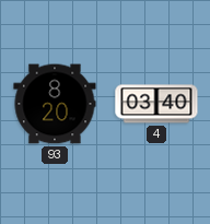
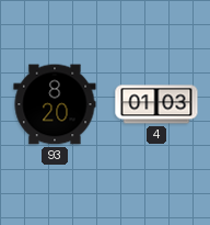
4: 03:40 -> 01:03
